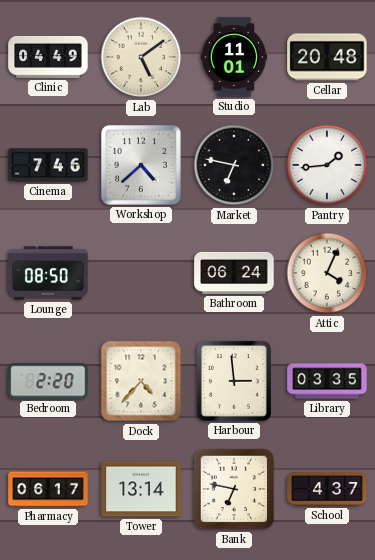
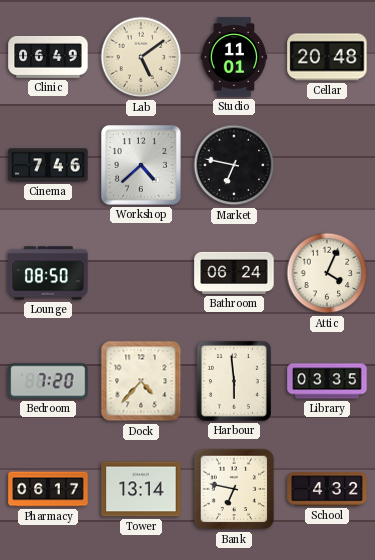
Clinic: 04:49 -> 06:49
Pantry: 1:44 -> none
Bedroom: 2:20 -> 7:20
Harbour: 2:59 -> 5:59
School: 4:37 -> 4:32
